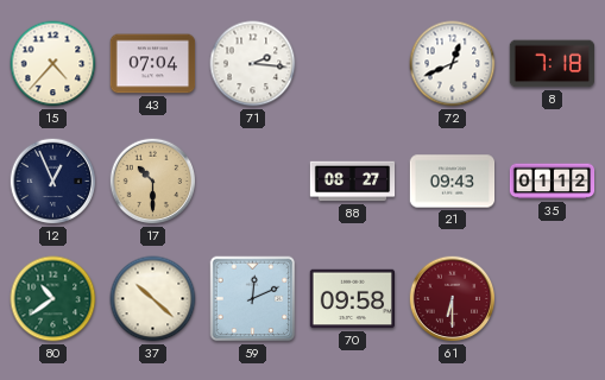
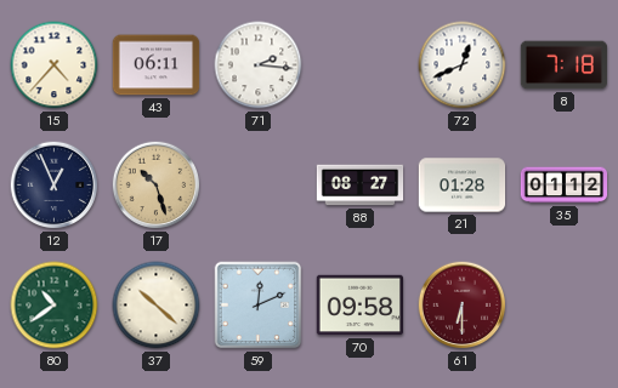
43: 07:04 -> 06:11
17: 10:30 -> 10:27
21: 09:43 -> 01:28
